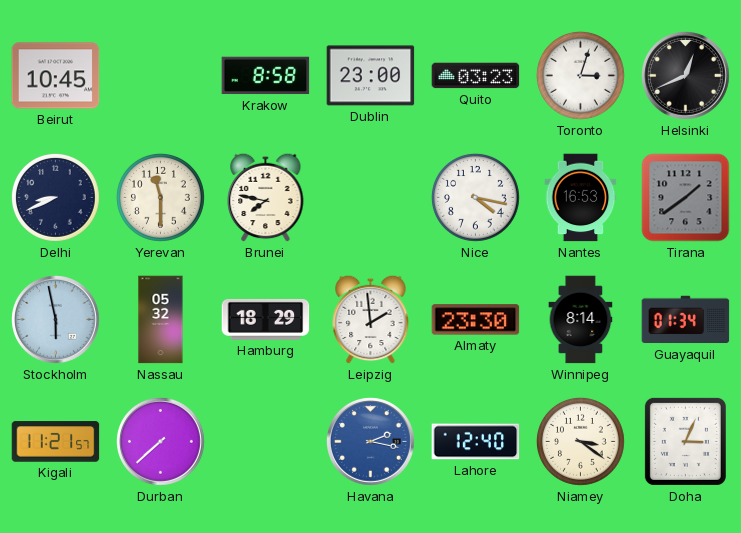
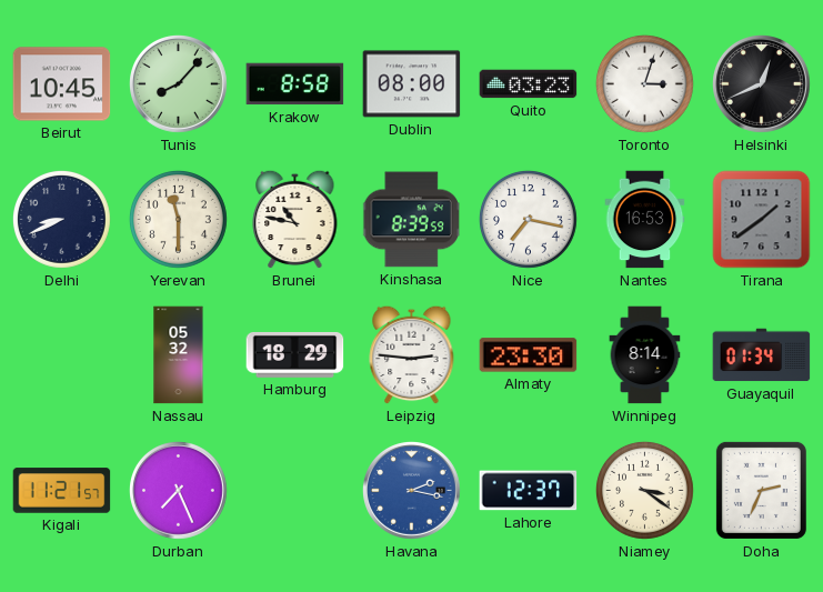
Tunis: none -> 8:07
Dublin: 23:00 -> 08:00
Brunei: 7:47 -> 10:47
Kinshasa: none -> 8:39
Nice: 4:17 -> 7:17
Stockholm: 5:58 -> none
Leipzig: 1:59 -> 2:46
Durban: 7:38 -> 7:26
Lahore: 12:40 -> 12:37
Doha: 3:04 -> 2:34
